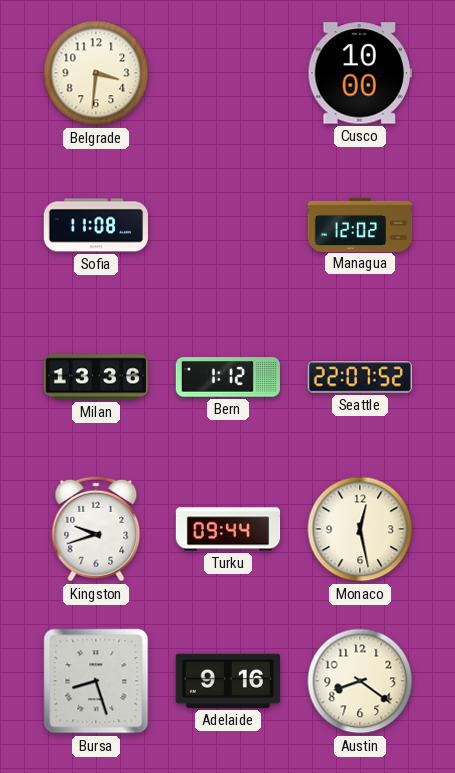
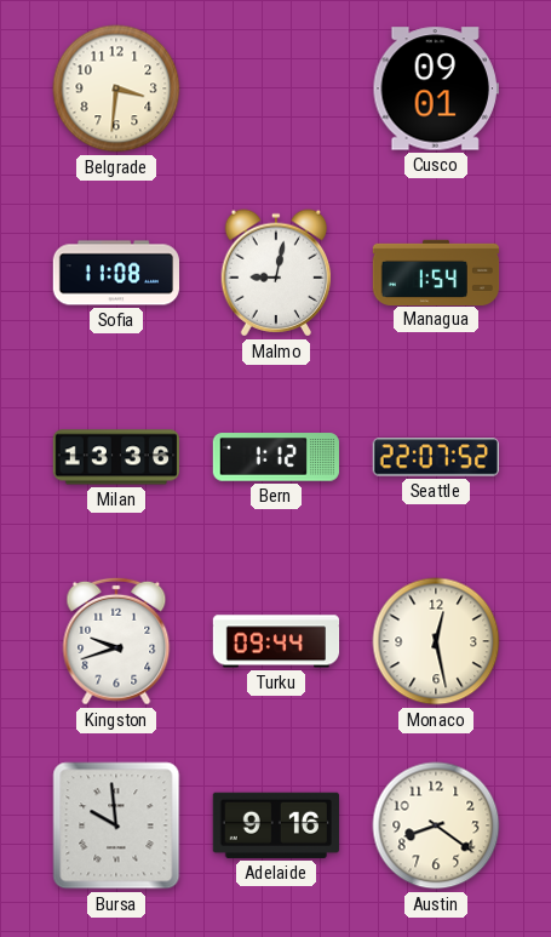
Cusco: 10:00 -> 09:01
Malmo: none -> 9:02
Managua: 12:02 -> 1:54
Bursa: 8:27 -> 9:59
